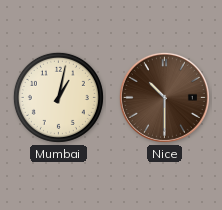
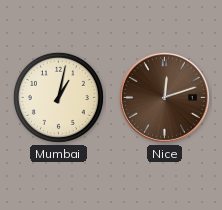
Nice: 10:30 -> 12:12
